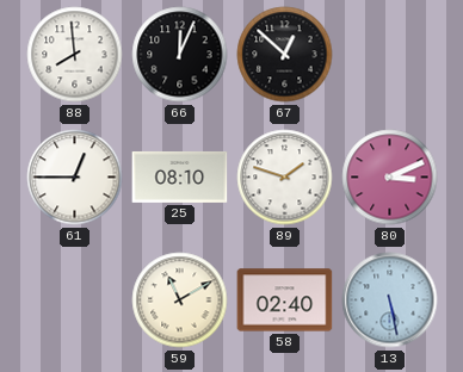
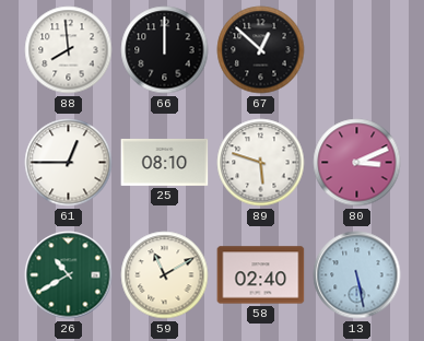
66: 12:04 -> 12:00
89: 1:48 -> 5:48
26: none -> 10:40
